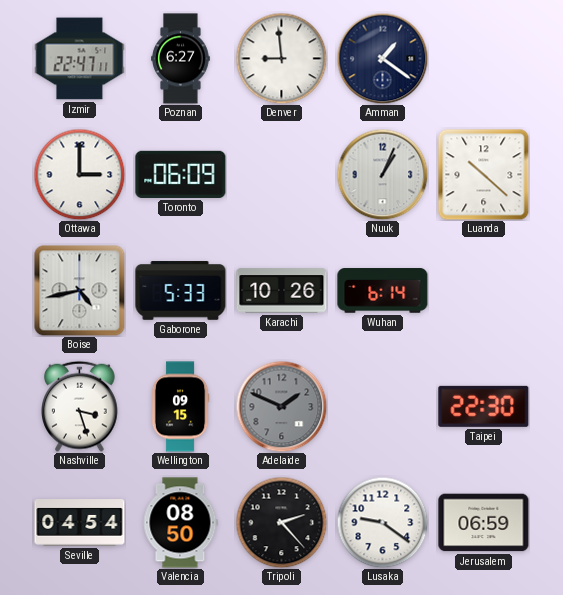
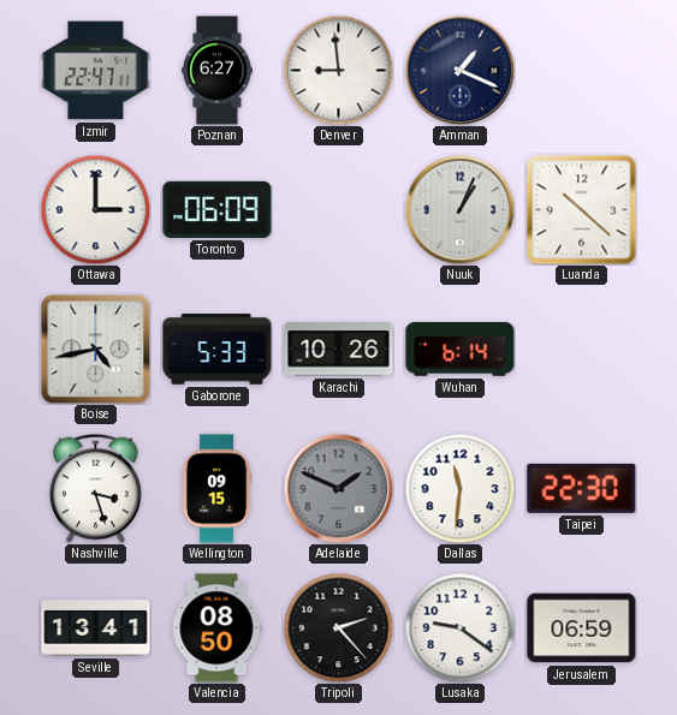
Amman: 1:21 -> 1:19
Dallas: none -> 11:31
Seville: 04:54 -> 13:41
